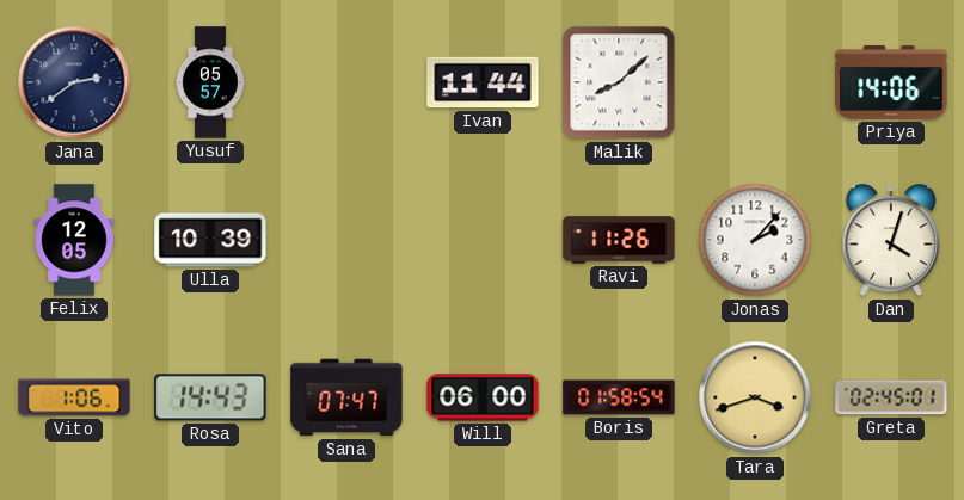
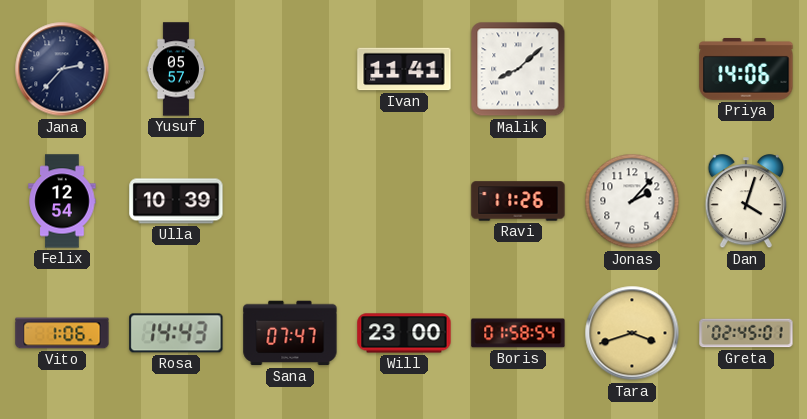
Jana: 2:39 -> 2:37
Ivan: 11:44 -> 11:41
Felix: 12:05 -> 12:54
Will: 06:00 -> 23:00
